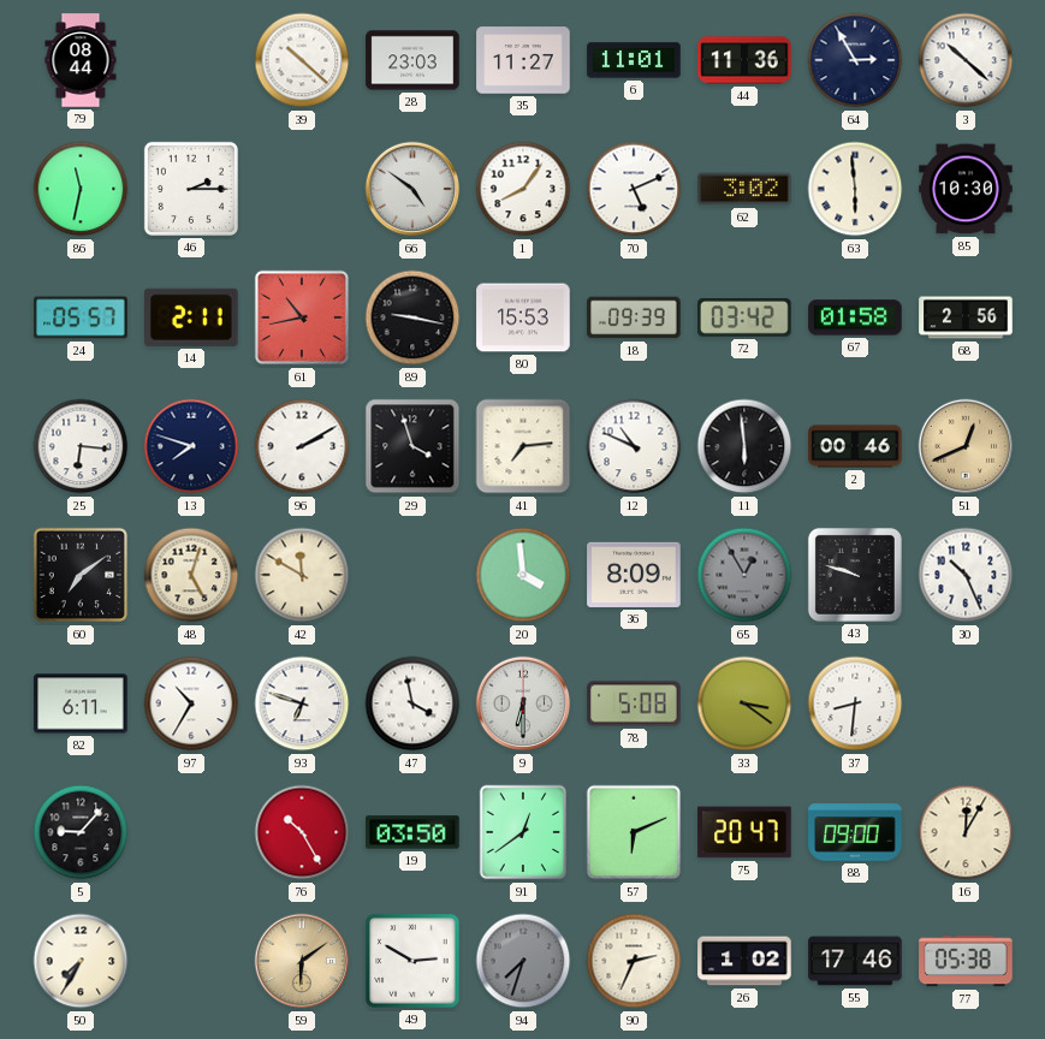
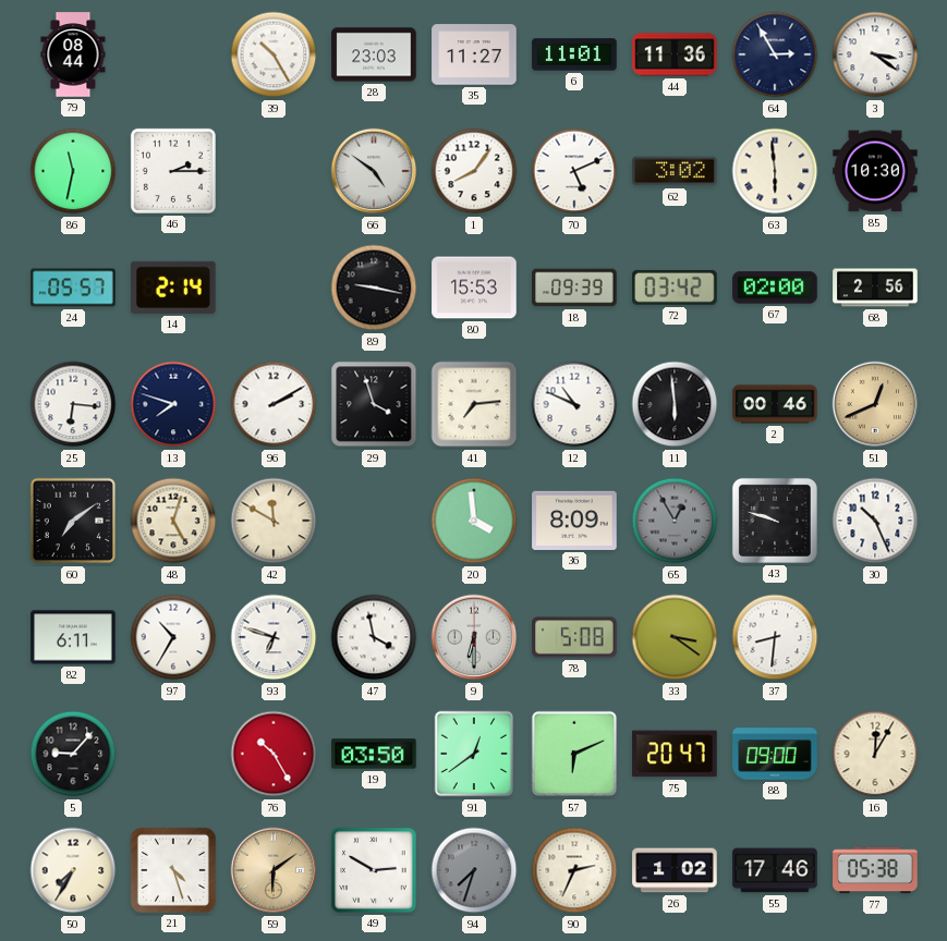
39: 10:22 -> 10:25
3: 10:22 -> 3:21
14: 2:11 -> 2:14
61: 10:43 -> none
67: 01:58 -> 02:00
21: none -> 4:27
